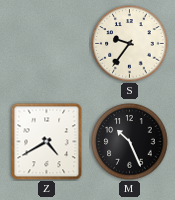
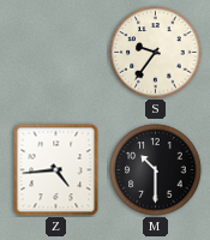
Z: 4:40 -> 4:44
M: 10:26 -> 10:30
